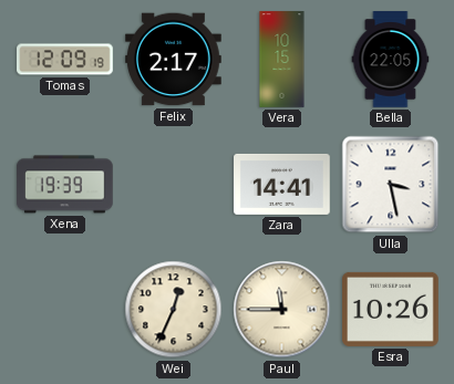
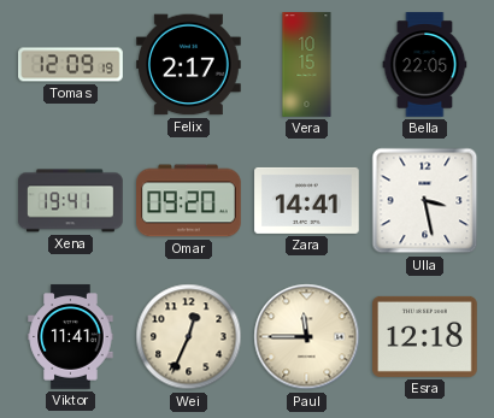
Xena: 19:39 -> 19:41
Omar: none -> 09:20
Viktor: none -> 11:41
Esra: 10:26 -> 12:18
